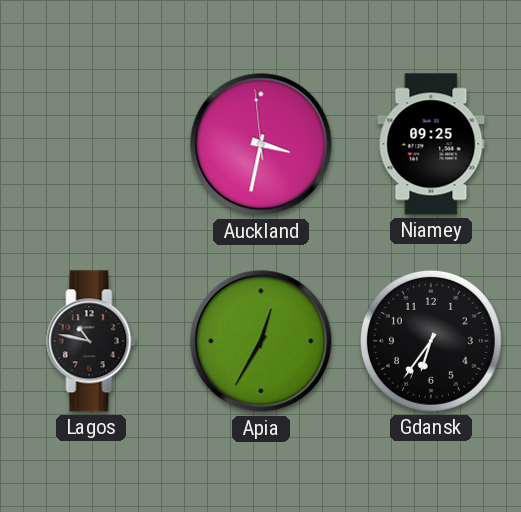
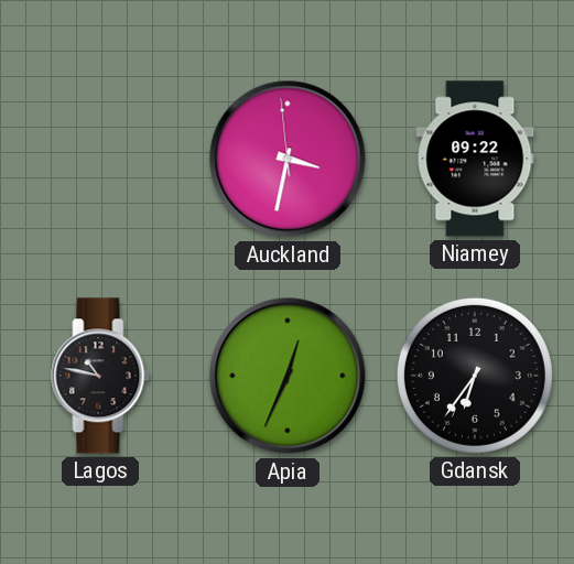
Niamey: 09:25 -> 09:22
Apia: 12:35 -> 12:34
